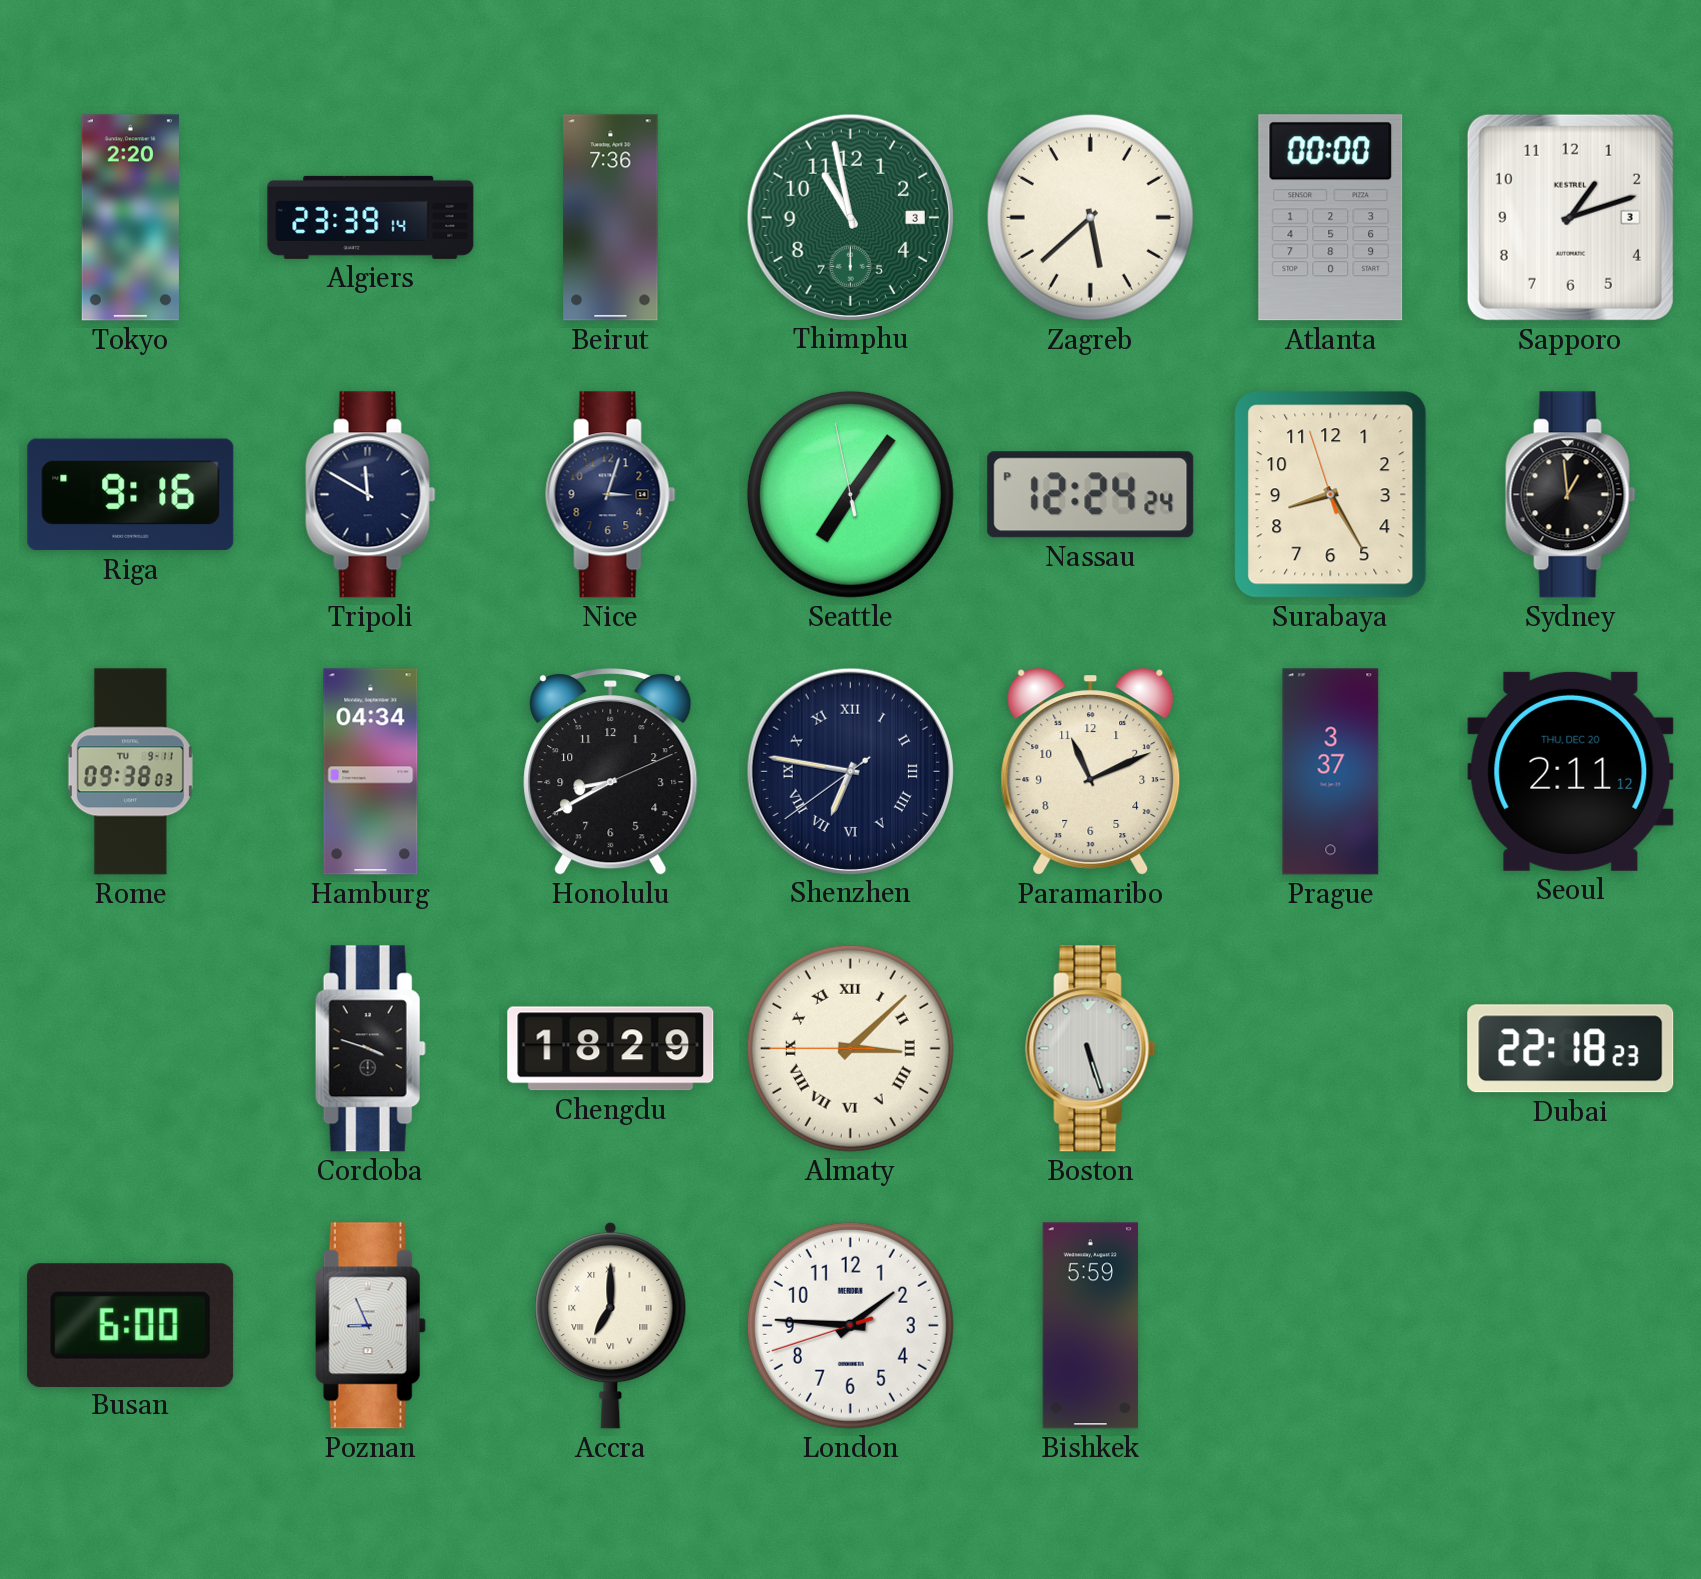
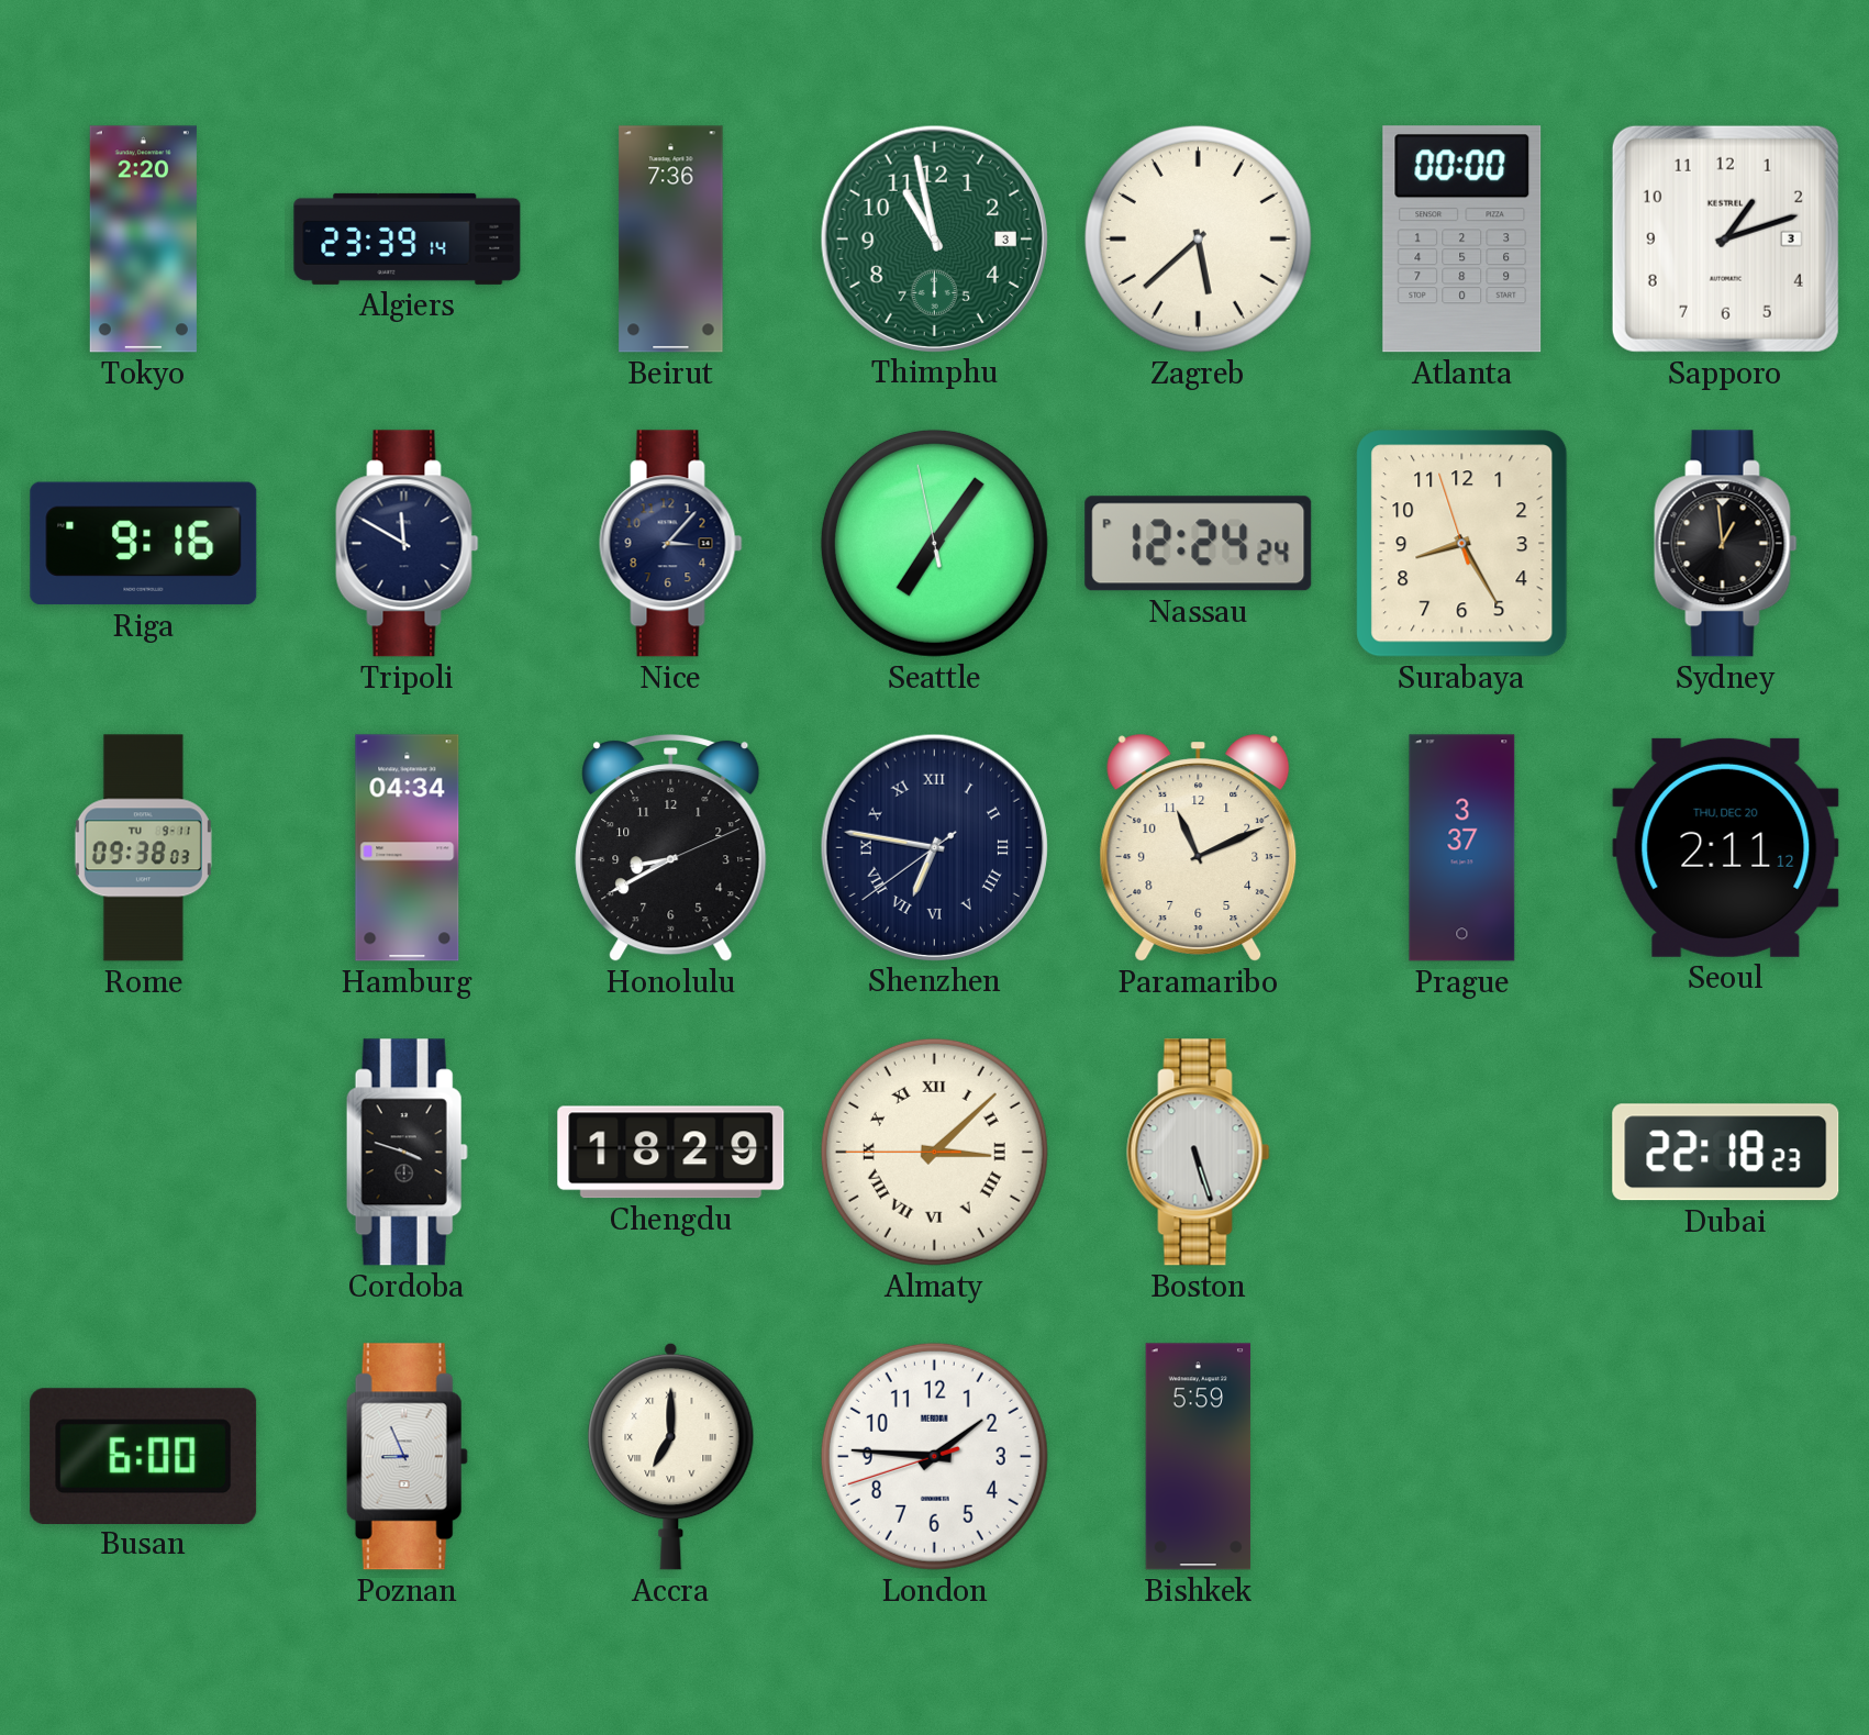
Nice: 3:03 -> 3:07
